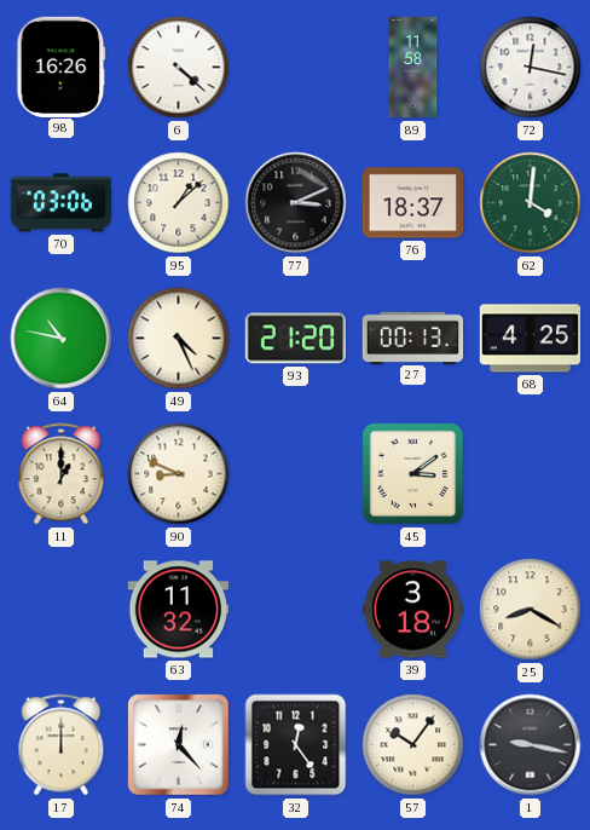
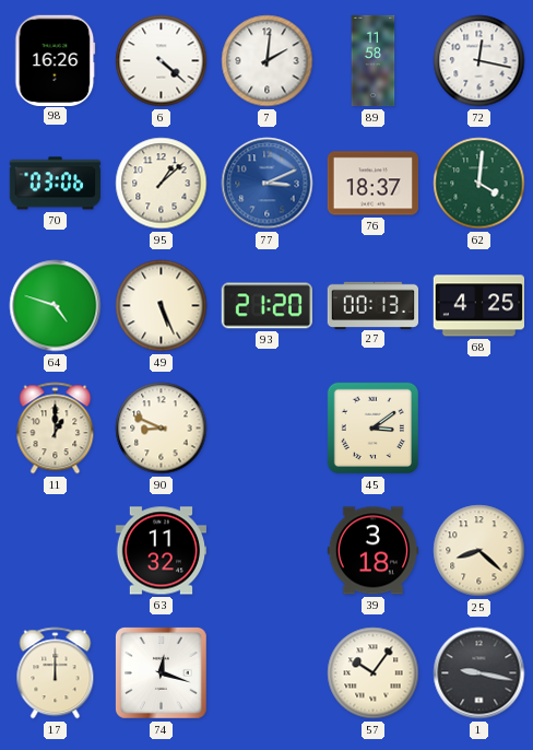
7: none -> 2:01
77 dial: black -> blue
64: 10:47 -> 4:48
49: 4:26 -> 5:26
25: 8:20 -> 8:22
74: 12:23 -> 12:18
32: 12:24 -> none
